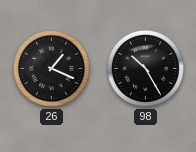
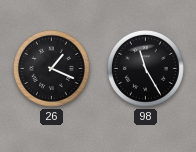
98: 10:25 -> 11:25
